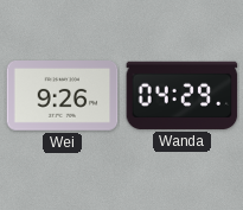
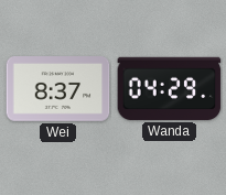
Wei: 9:26 -> 8:37
